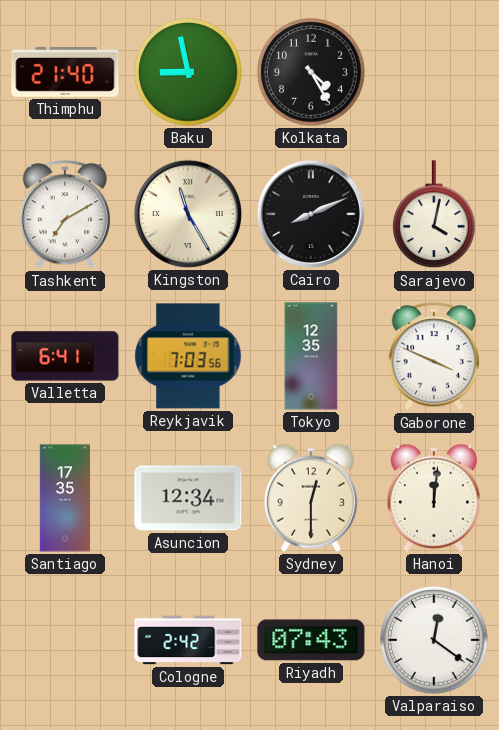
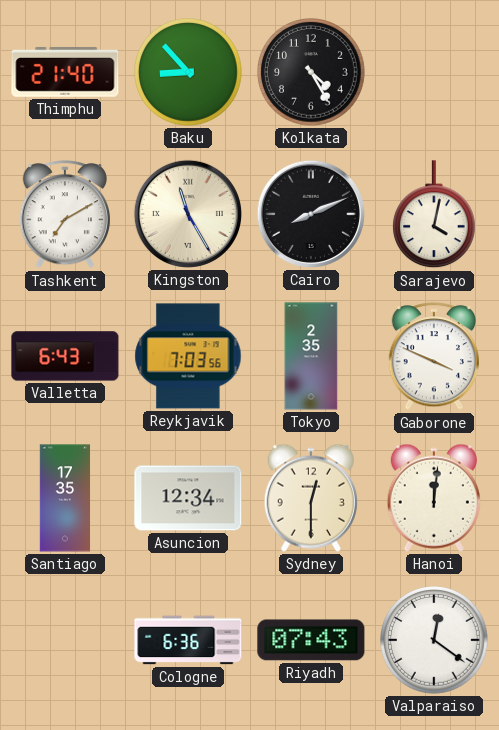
Baku: 8:58 -> 8:53
Valletta: 6:41 -> 6:43
Tokyo: 12:35 -> 2:35
Cologne: 2:42 -> 6:36
